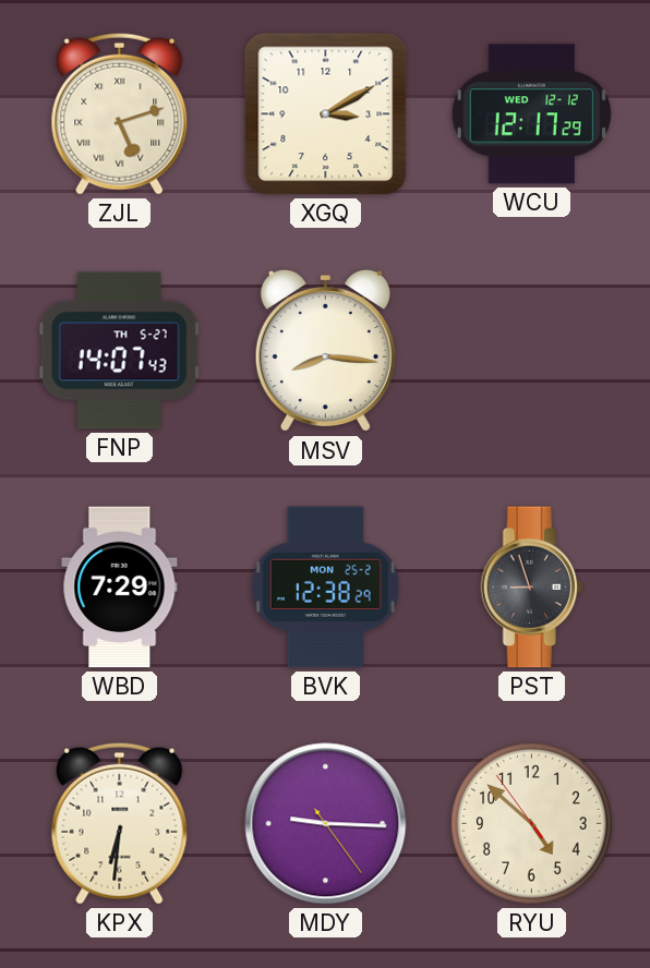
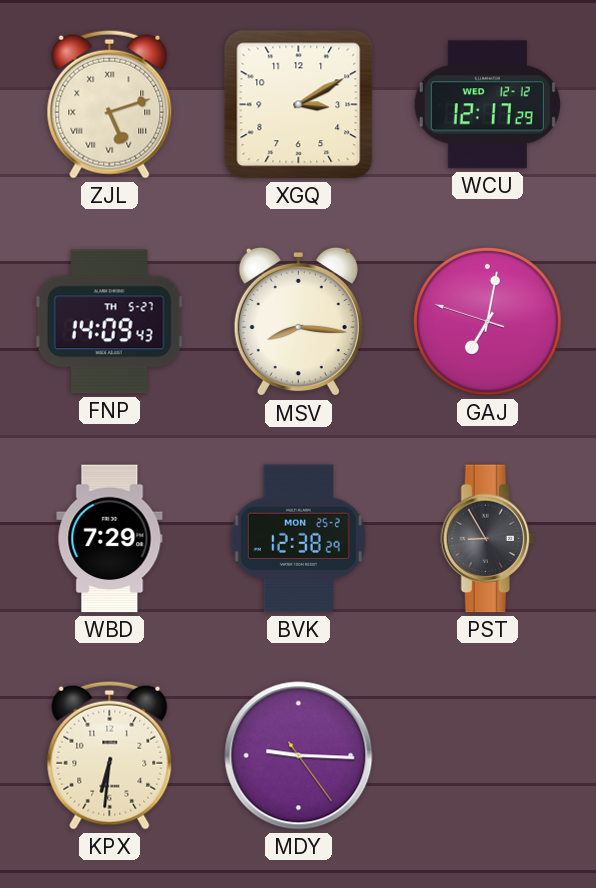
FNP: 14:07 -> 14:09
GAJ: none -> 7:01
PST: 8:57 -> 8:55
RYU: 4:51 -> none
